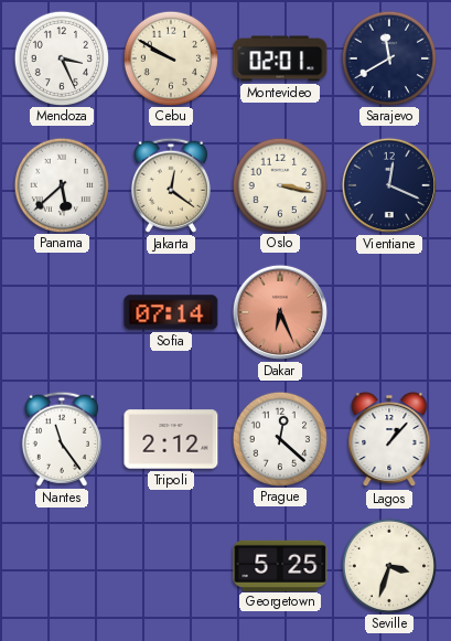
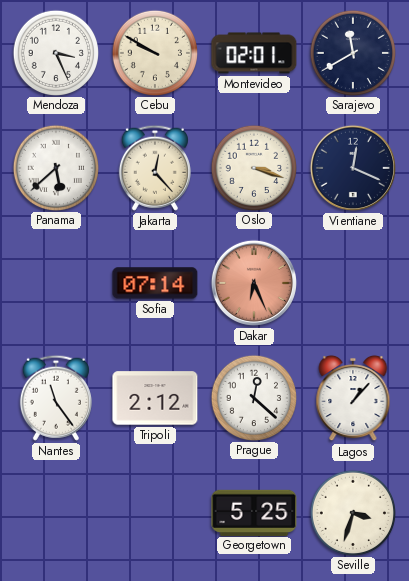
Jakarta: 12:21 -> 12:23
Oslo: 3:17 -> 3:18
